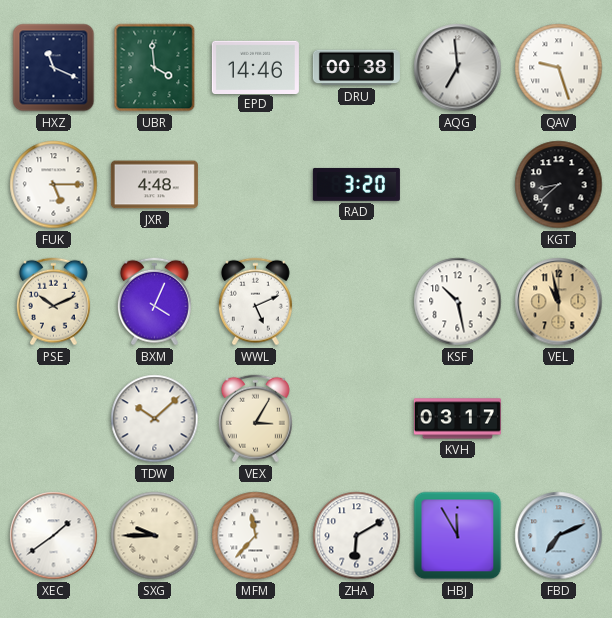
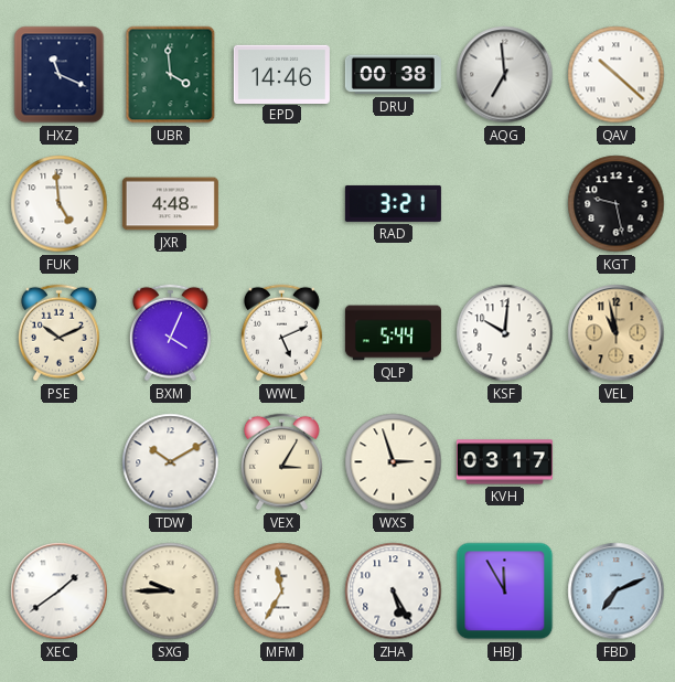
QAV: 9:27 -> 10:22
FUK: 5:15 -> 4:59
RAD: 3:20 -> 3:21
KGT: 8:38 -> 9:28
QLP: none -> 5:44
KSF: 10:28 -> 10:01
TDW: 10:08 -> 10:10
WXS: none -> 2:57
MFM: 11:37 -> 11:35
ZHA: 6:10 -> 5:25
